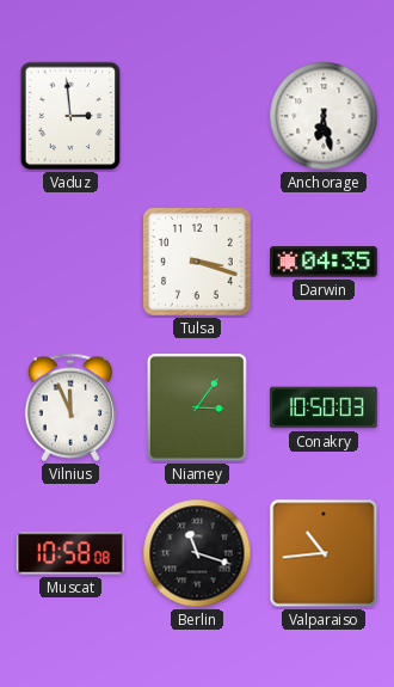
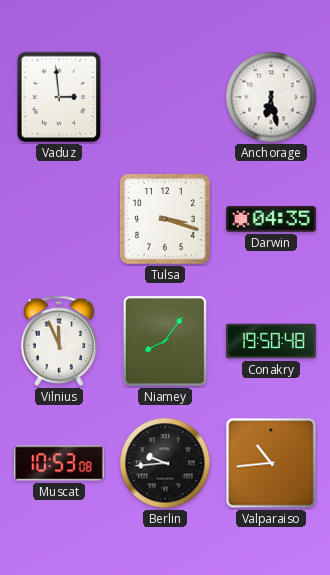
Niamey: 3:06 -> 8:06
Conakry: 10:50 -> 19:50
Muscat: 10:58 -> 10:53
Berlin: 11:18 -> 9:44
